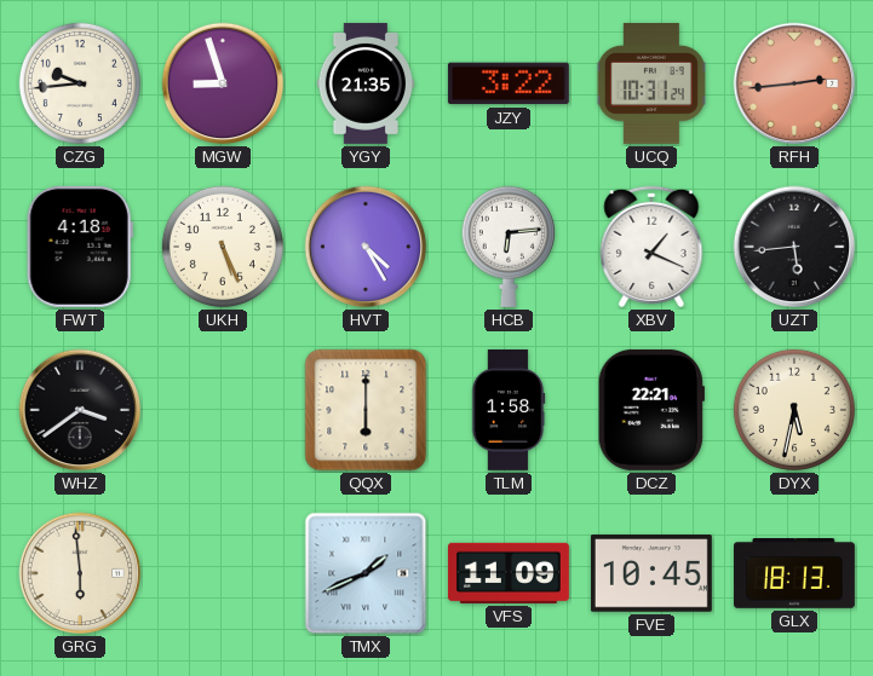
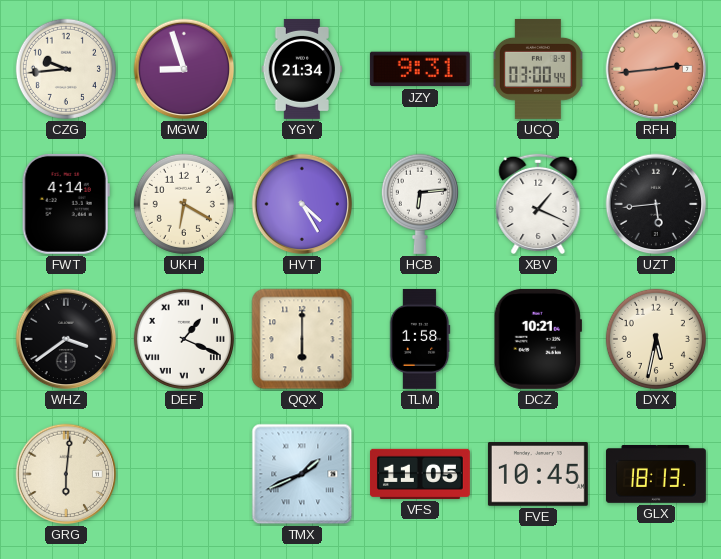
YGY: 21:35 -> 21:34
JZY: 3:22 -> 9:31
UCQ: 10:31 -> 03:00
FWT: 4:18 -> 4:14
UKH: 5:26 -> 6:20
DEF: none -> 1:19
DCZ: 22:21 -> 10:21
GRG: 5:59 -> 6:01
VFS: 11:09 -> 11:05
